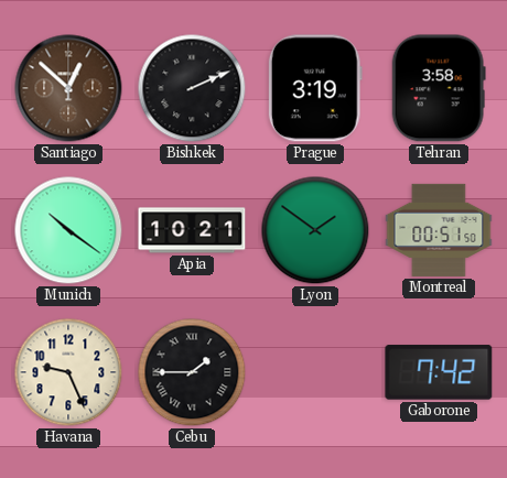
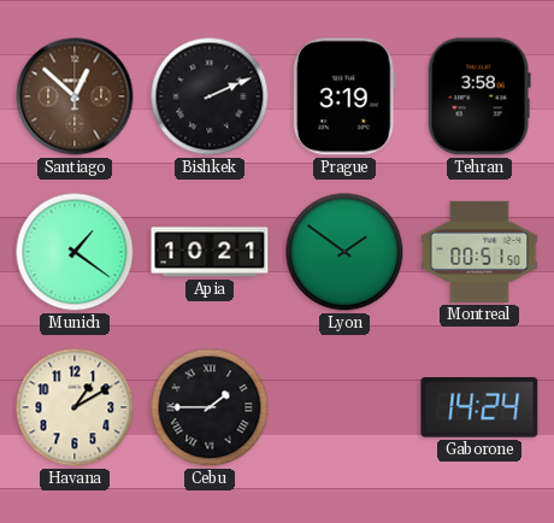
Munich: 10:21 -> 1:21
Havana: 9:26 -> 1:10
Gaborone: 7:42 -> 14:24
